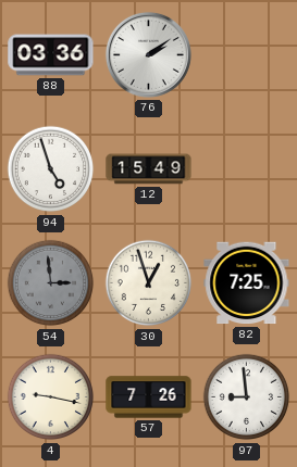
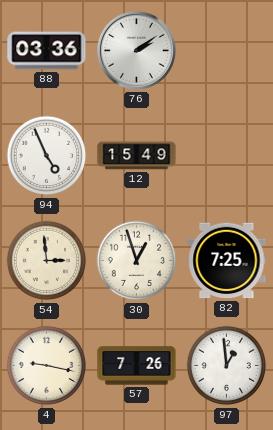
94: 4:57 -> 4:56
54 dial: grey -> cream
97: 8:59 -> 12:59
